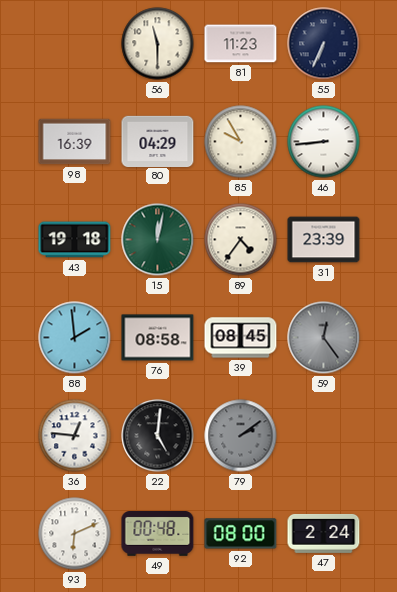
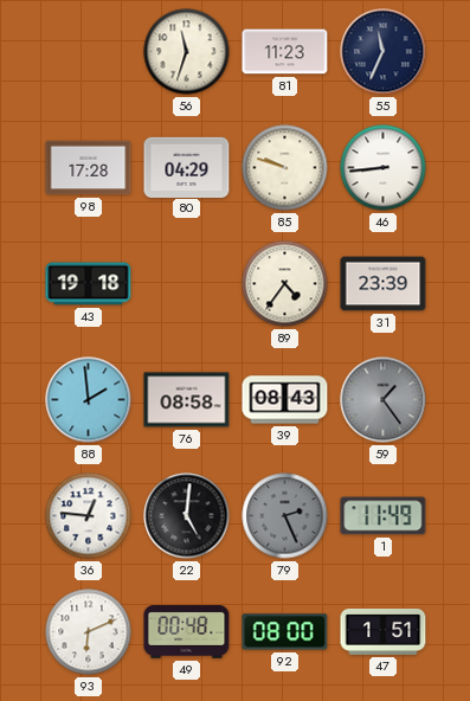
56: 11:30 -> 11:33
55: 6:34 -> 11:34
98: 16:39 -> 17:28
85: 9:55 -> 9:48
15: 12:02 -> none
39: 08:45 -> 08:43
59: 12:24 -> 1:24
79: 2:09 -> 2:26
1: none -> 11:49
47: 2:24 -> 1:51
